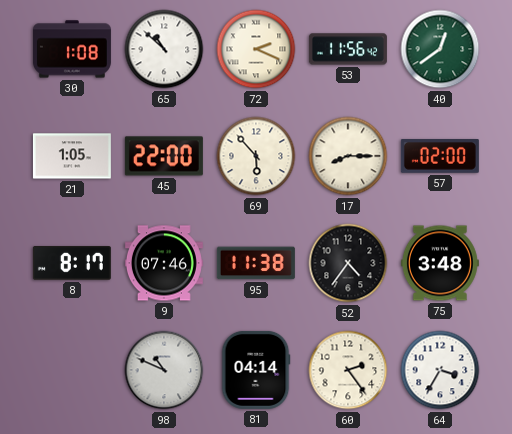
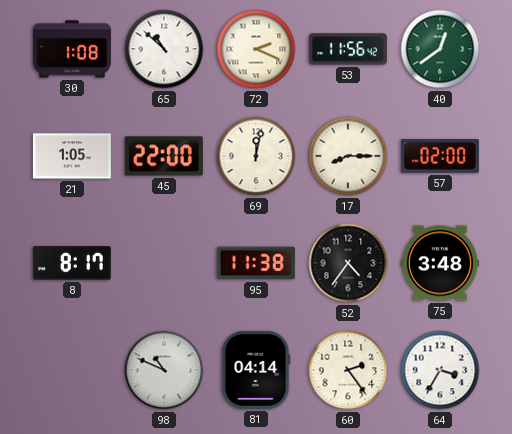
69: 5:53 -> 12:02
9: 07:46 -> none
